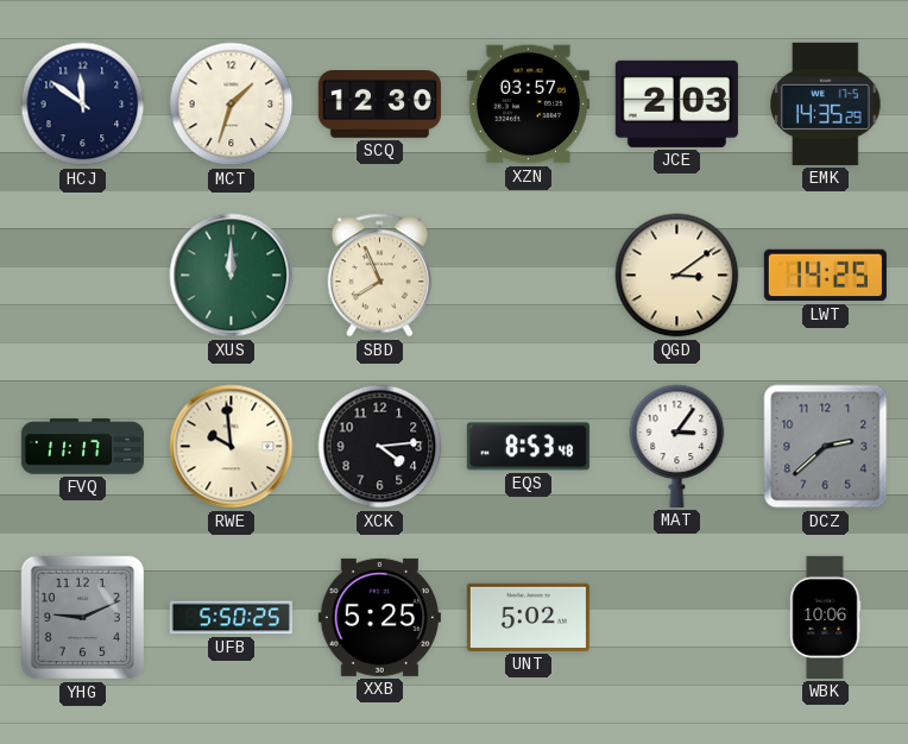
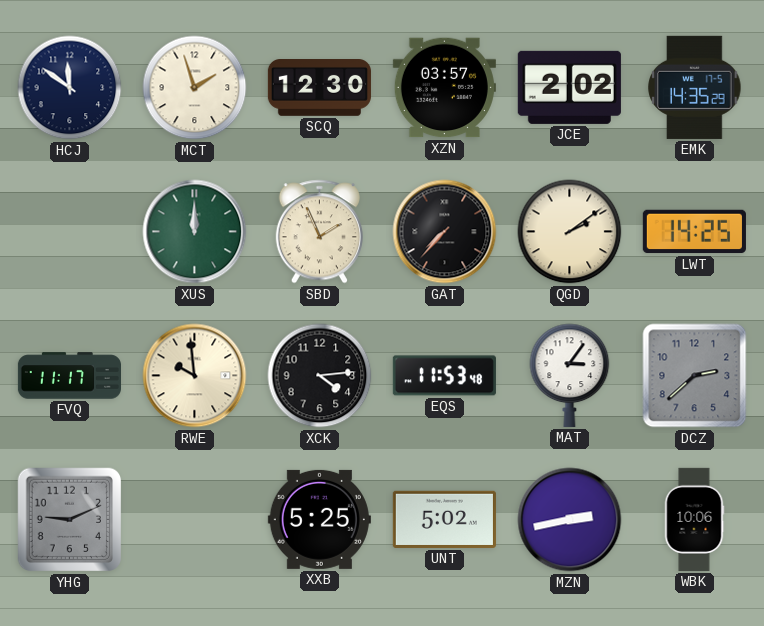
MCT: 1:33 -> 1:57
JCE: 2:03 -> 2:02
SBD: 7:56 -> 1:56
GAT: none -> 7:37
QGD: 3:09 -> 2:09
EQS: 8:53 -> 11:53
UFB: 5:50 -> none
MZN: none -> 2:43
